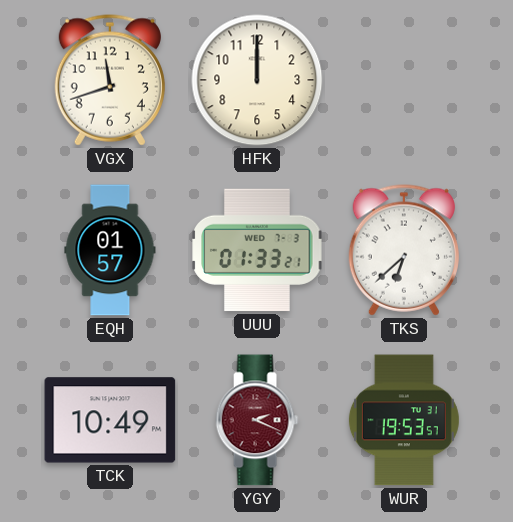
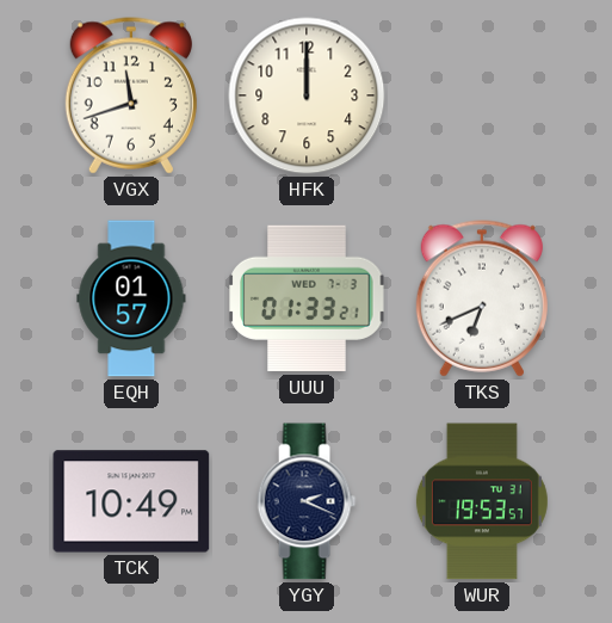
TKS: 6:38 -> 6:41
YGY dial: burgundy -> navy
